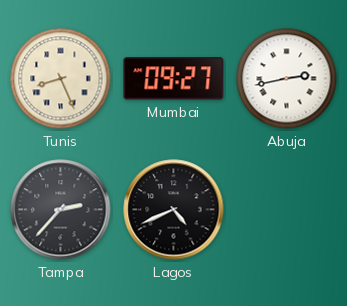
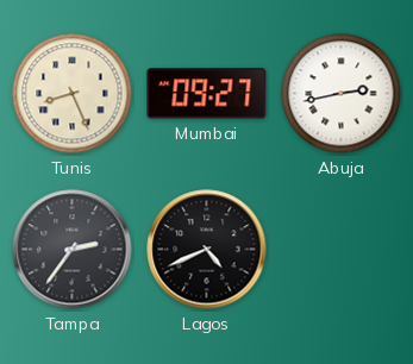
Tampa: 2:37 -> 2:36
